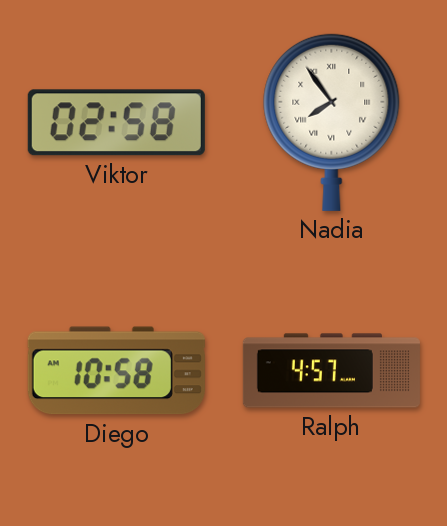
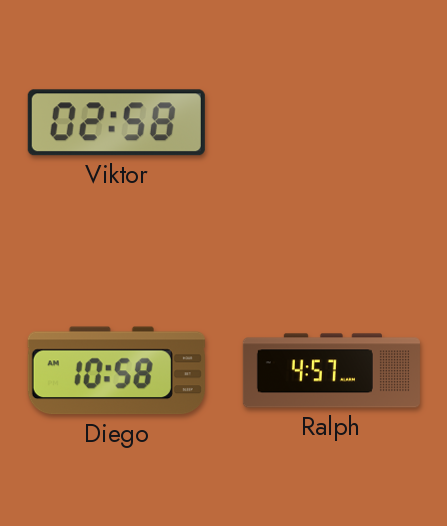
Nadia: 7:54 -> none
